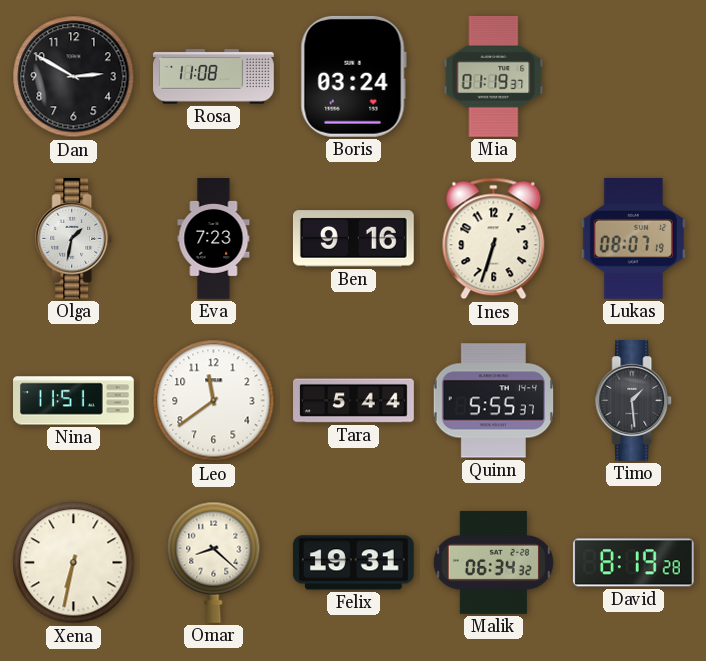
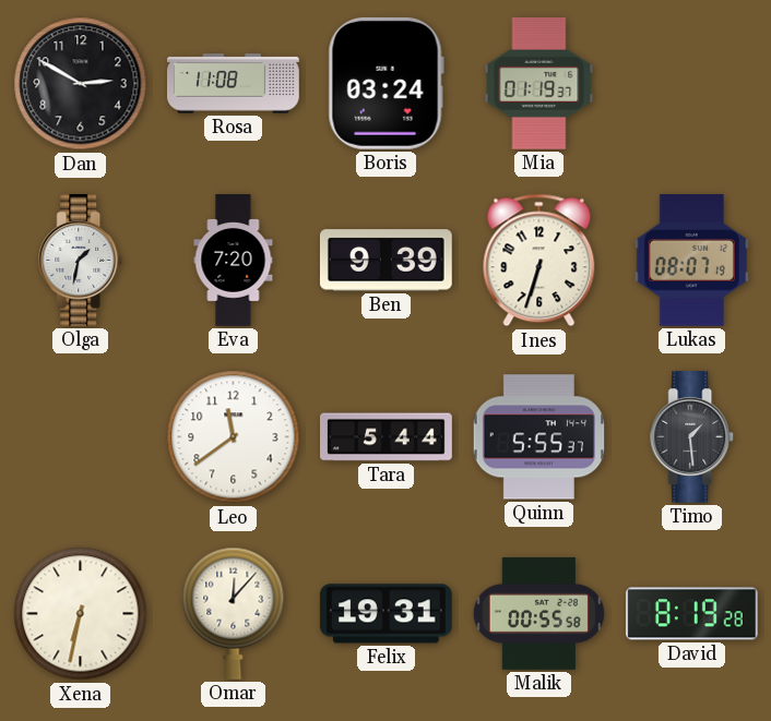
Eva: 7:23 -> 7:20
Ben: 9:16 -> 9:39
Nina: 11:51 -> none
Omar: 8:22 -> 12:07
Malik: 06:34 -> 00:55
